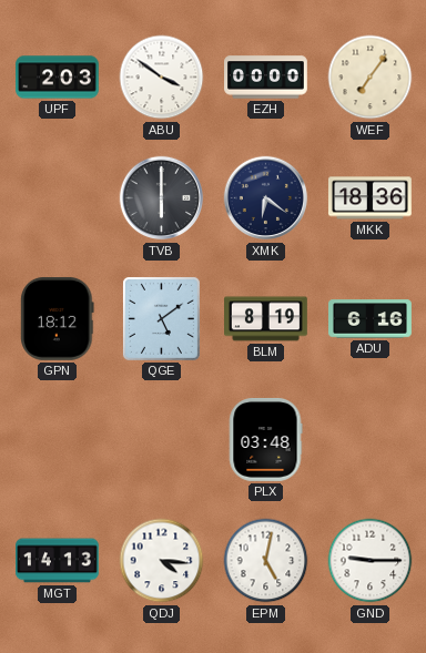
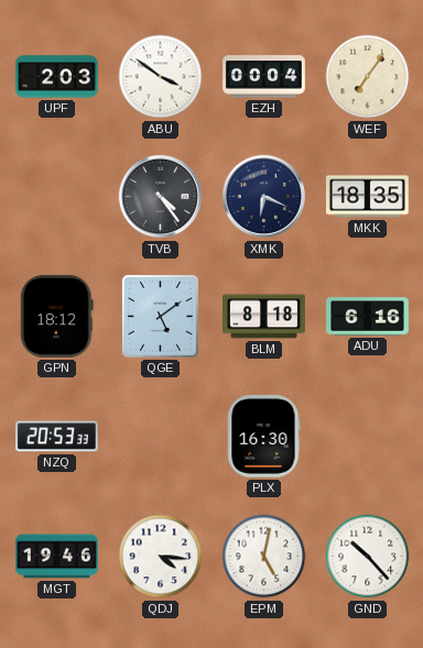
EZH: 00:00 -> 00:04
TVB: 6:00 -> 4:24
XMK: 6:21 -> 6:19
MKK: 18:36 -> 18:35
BLM: 8:19 -> 8:18
NZQ: none -> 20:53
PLX: 03:48 -> 16:30
MGT: 14:13 -> 19:46
GND: 9:15 -> 10:23
